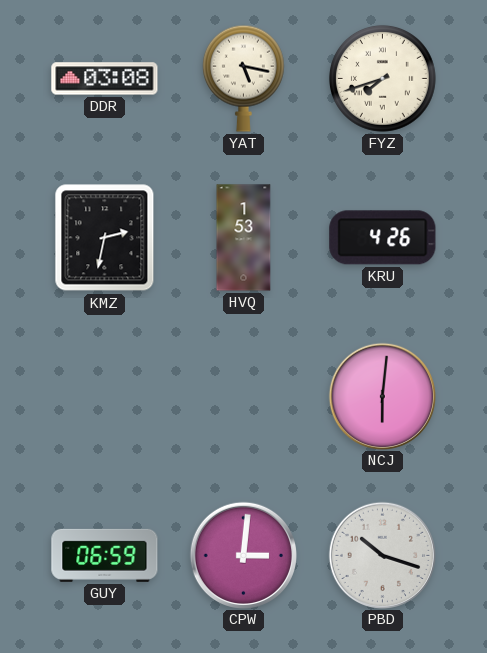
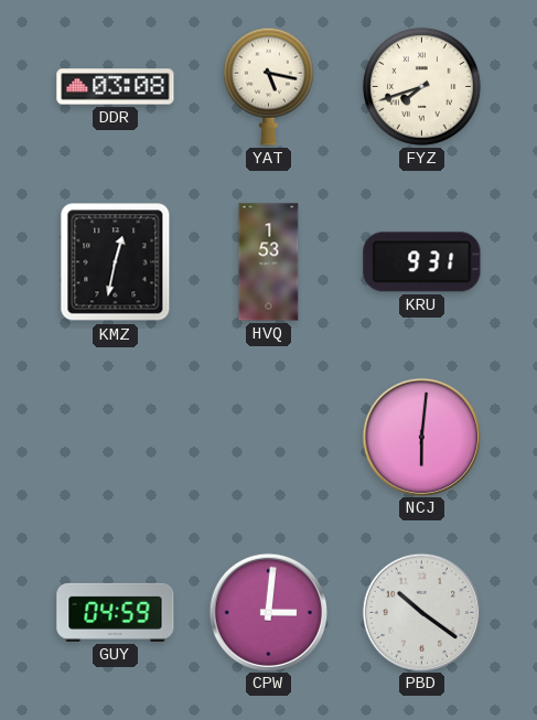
KMZ: 2:32 -> 12:32
KRU: 4:26 -> 9:31
GUY: 06:59 -> 04:59
PBD: 10:18 -> 10:21
